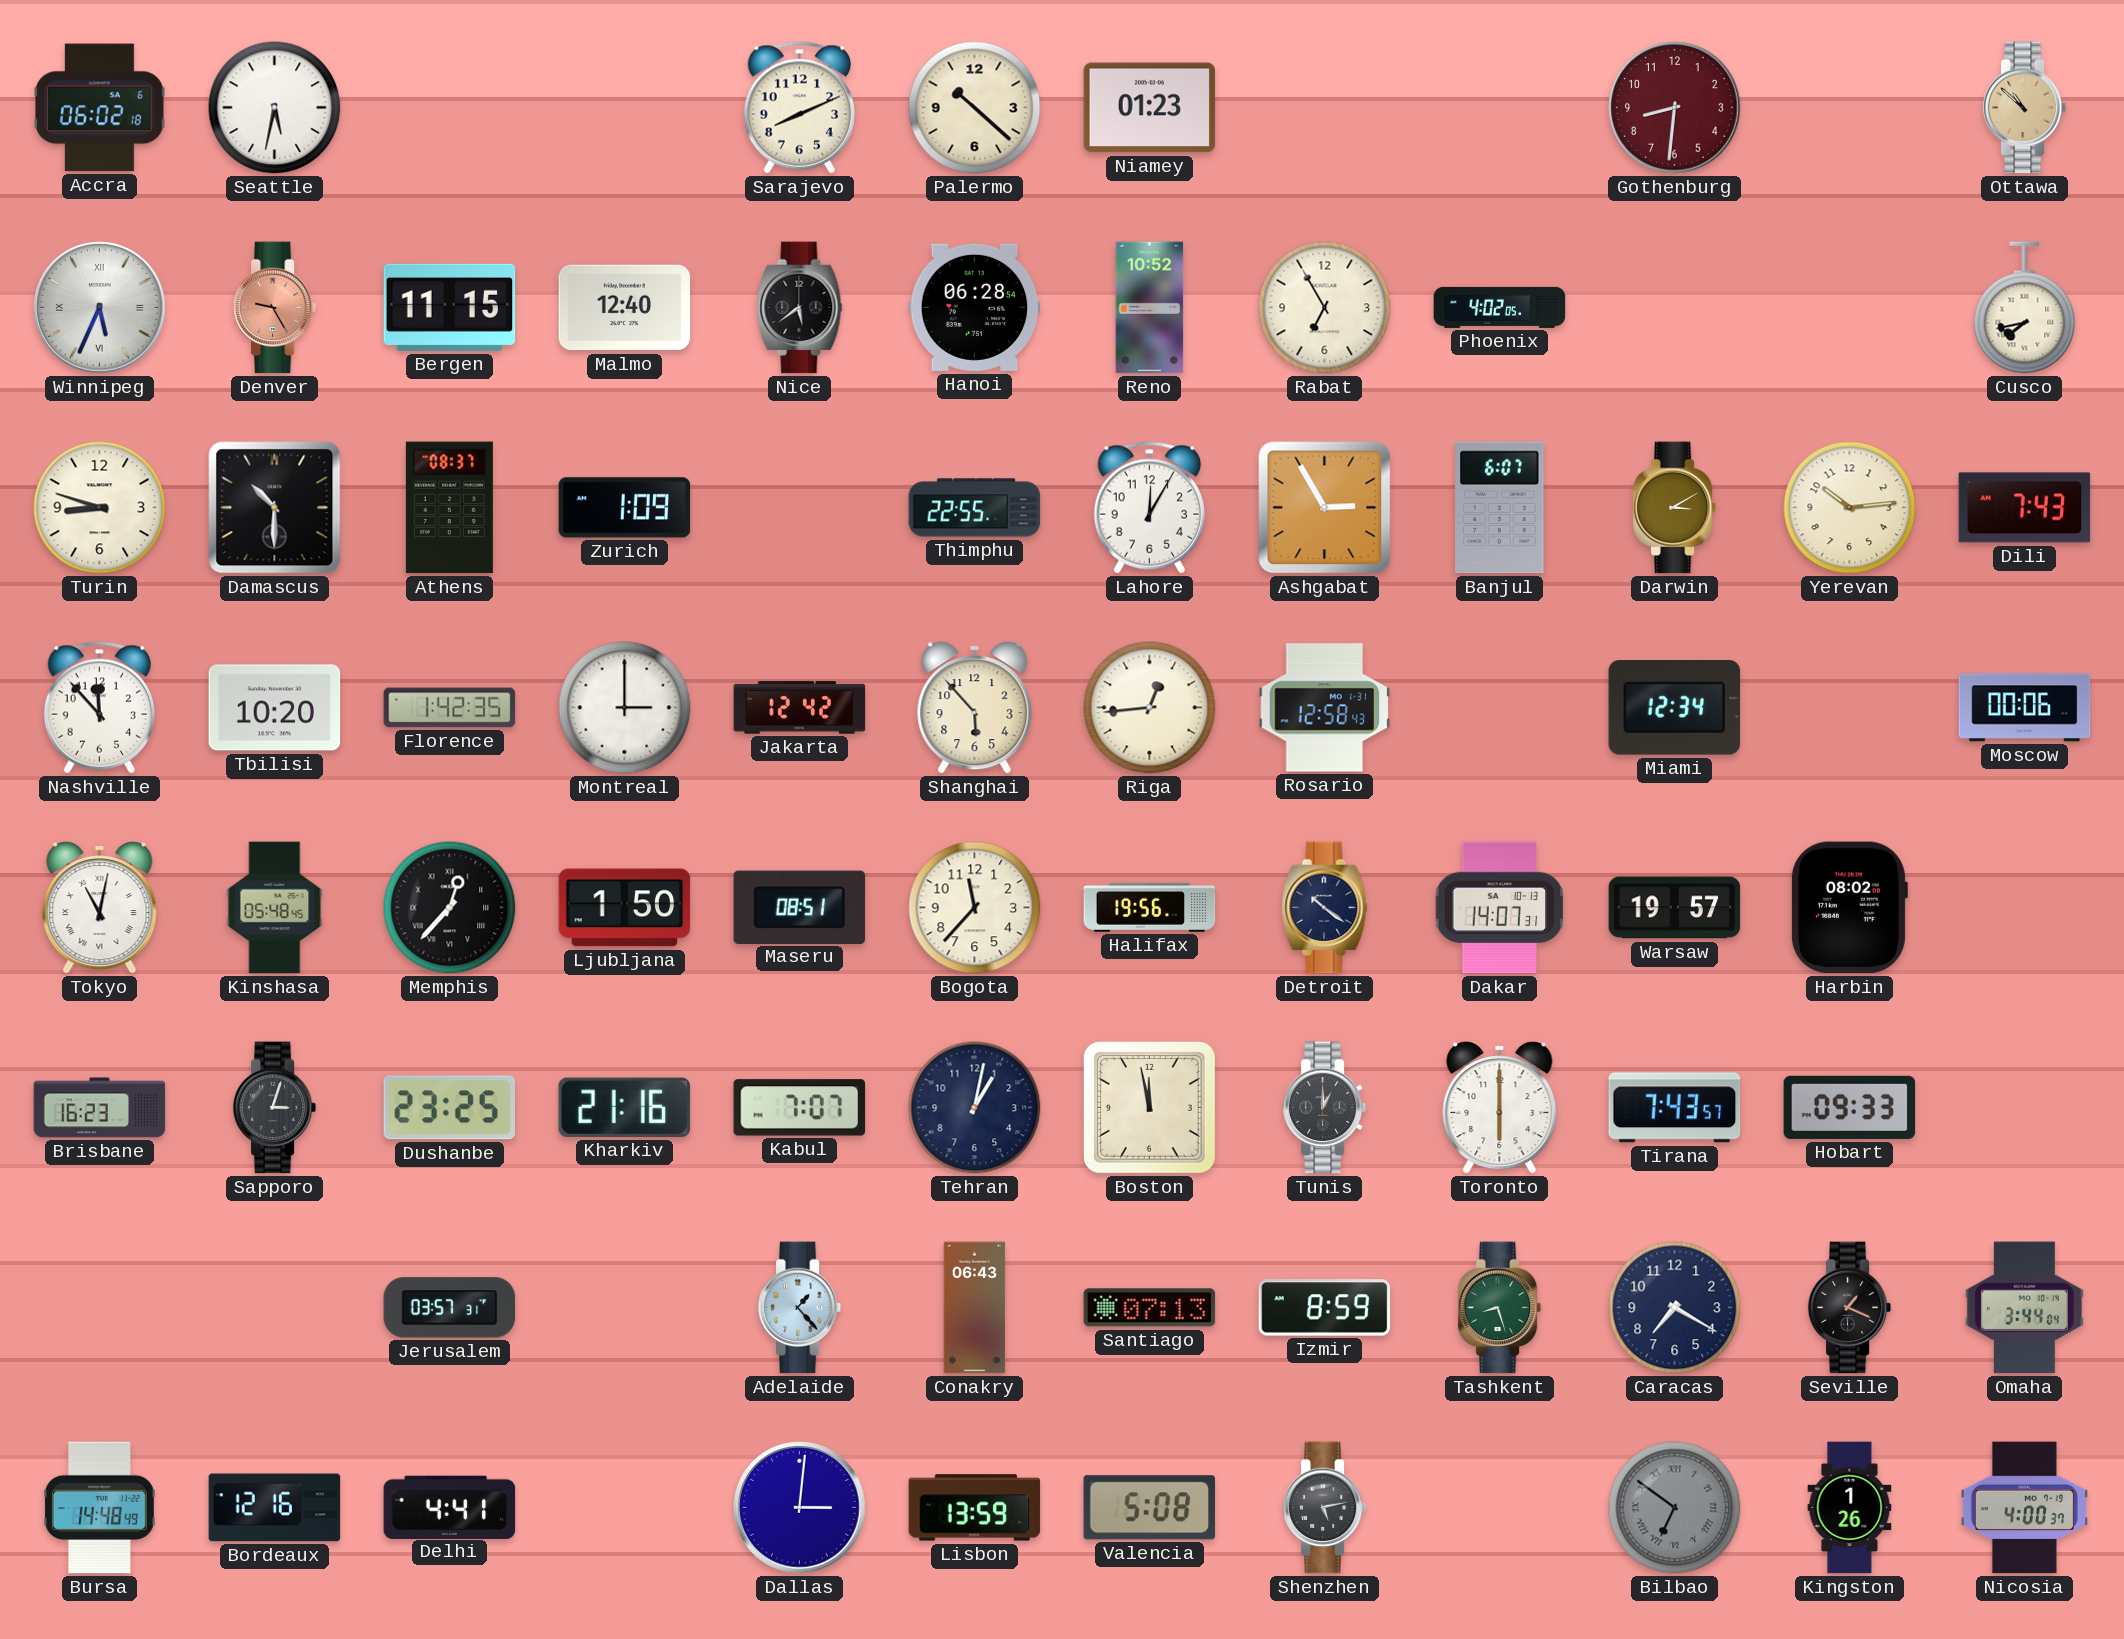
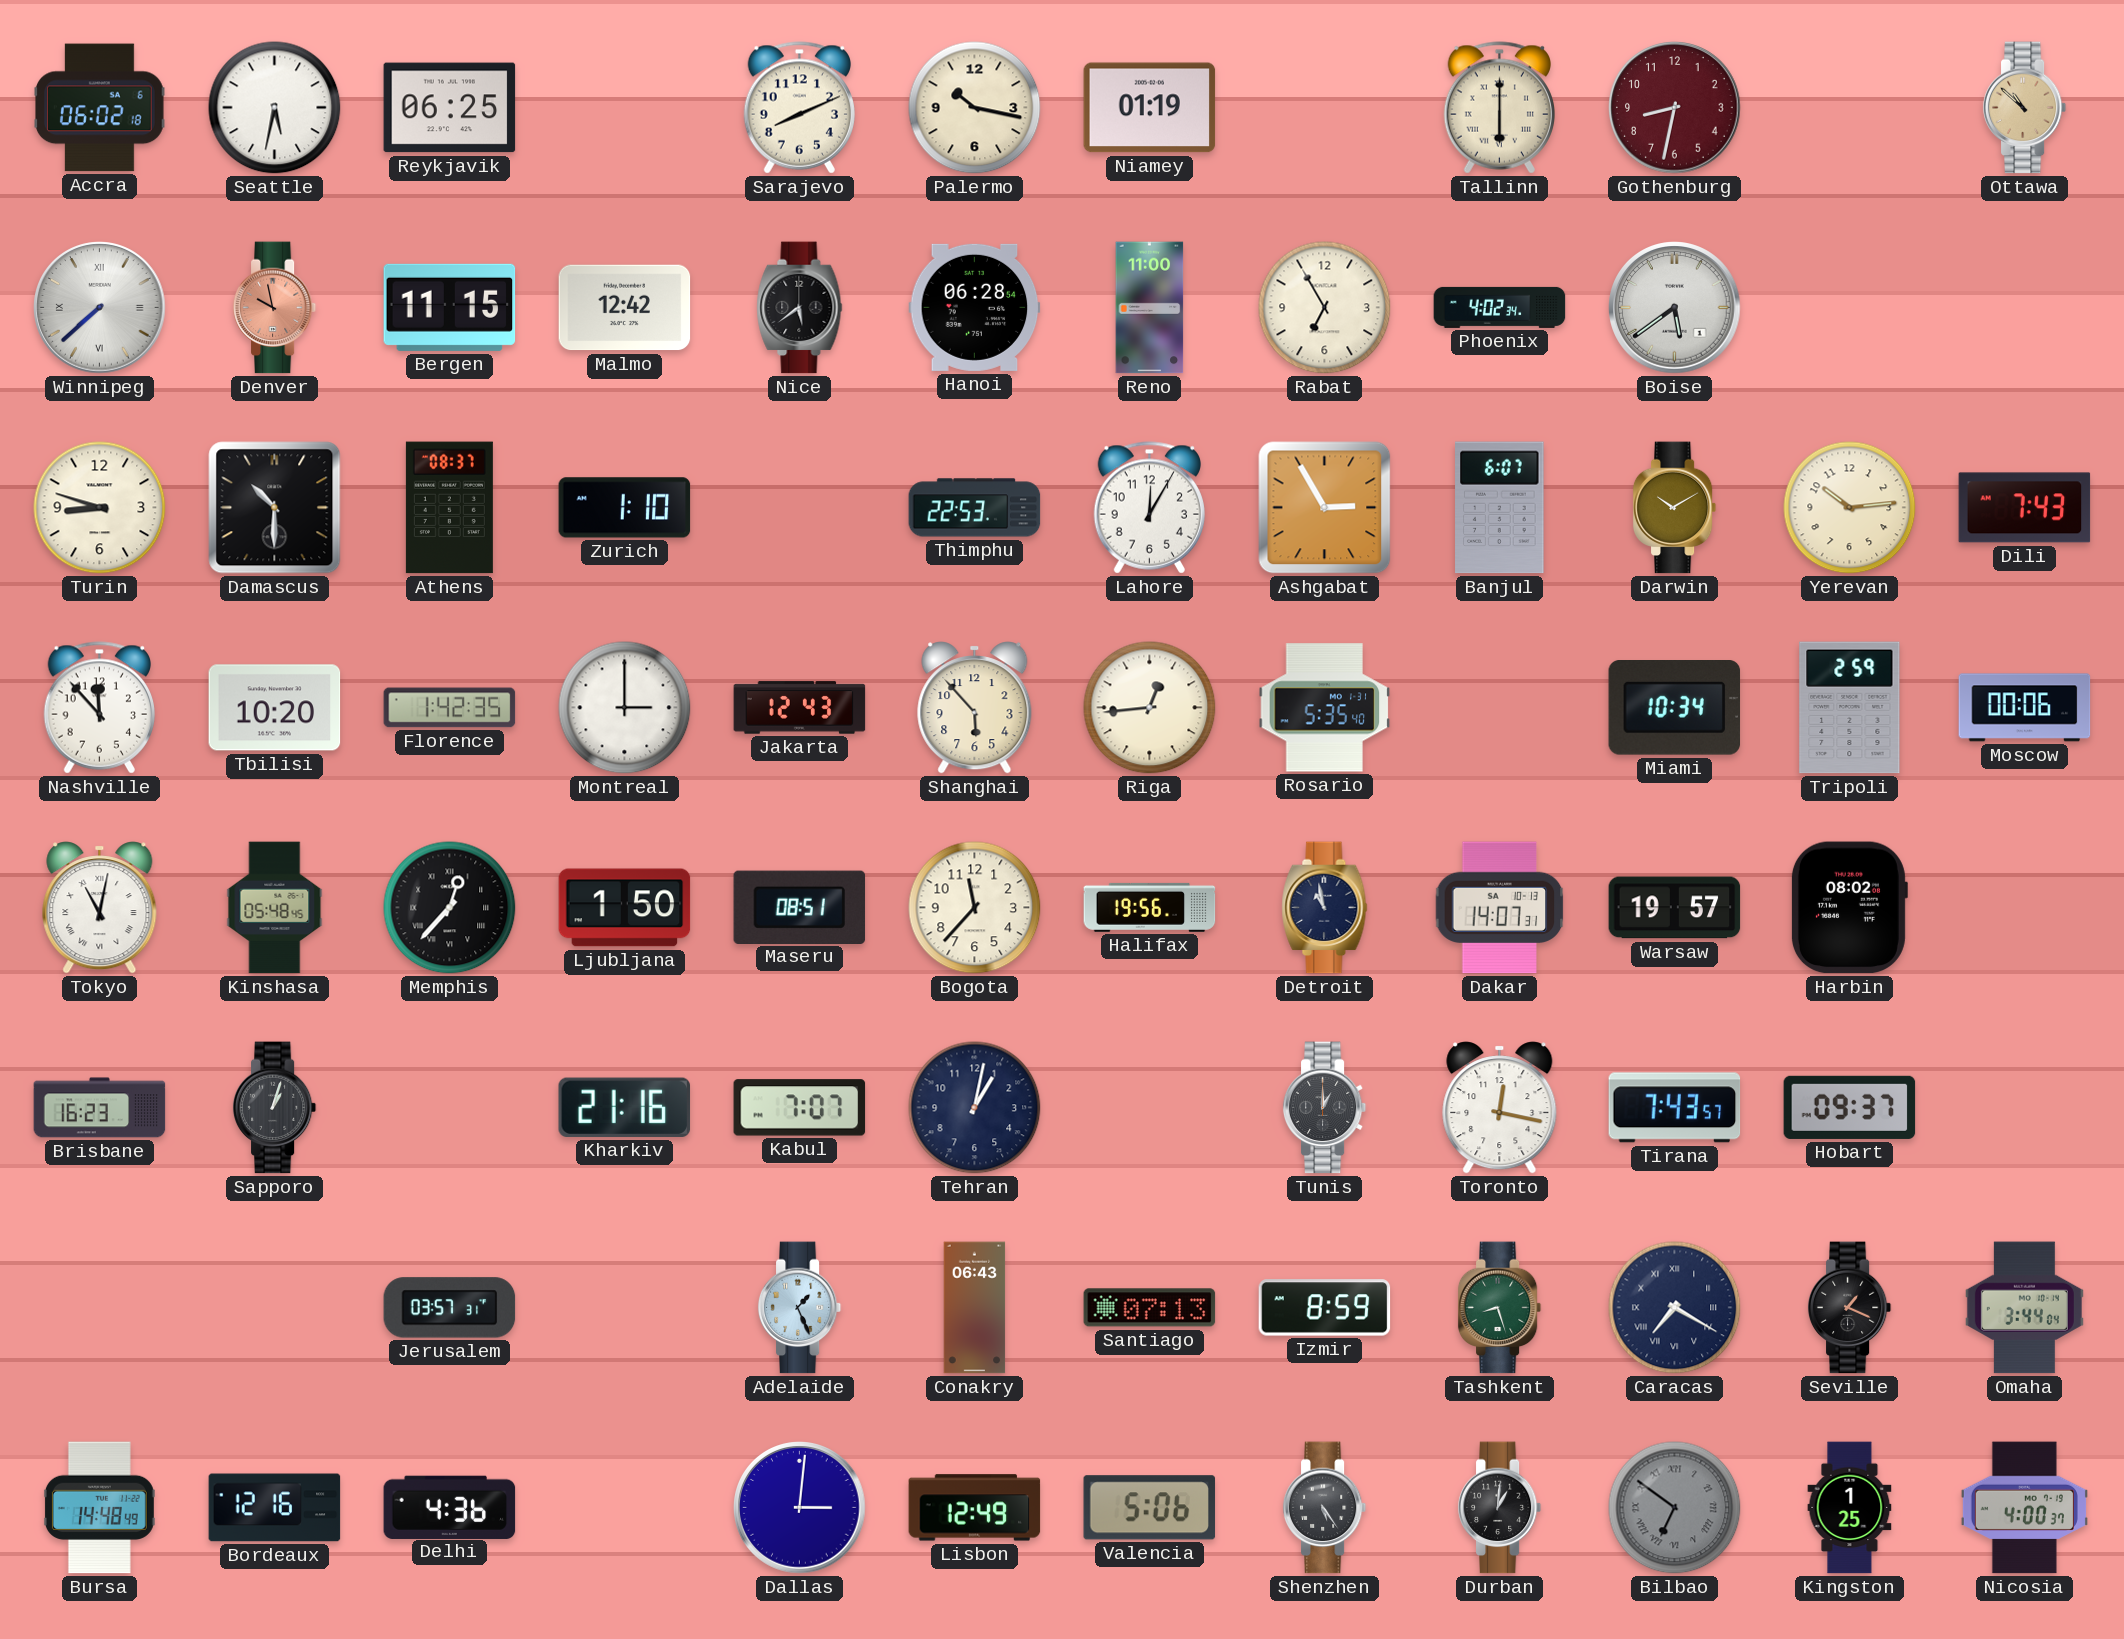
Reykjavik: none -> 06:25
Palermo: 10:22 -> 10:17
Niamey: 01:23 -> 01:19
Tallinn: none -> 6:00
Gothenburg: 8:31 -> 8:32
Winnipeg: 5:34 -> 7:38
Denver: 9:25 -> 9:58
Malmo: 12:40 -> 12:42
Reno: 10:52 -> 11:00
Phoenix: 4:02:05 -> 4:02:34
Boise: none -> 5:39
Cusco: 7:43 -> none
Zurich: 1:09 -> 1:10
Thimphu: 22:55 -> 22:53
Darwin: 3:10 -> 10:10
Jakarta: 12:42 -> 12:43
Rosario: 12:58 -> 5:35
Miami: 12:34 -> 10:34
Tripoli: none -> 2:59
Detroit: 10:21 -> 10:58
Sapporo: 3:03 -> 1:03
Dushanbe: 23:25 -> none
Boston: 11:58 -> none
Toronto: 6:00 -> 12:17
Hobart: 09:33 -> 09:37
Adelaide: 1:23 -> 1:26
Caracas numerals: Arabic -> Roman
Delhi: 4:41 -> 4:36
Lisbon: 13:59 -> 12:49
Valencia: 5:08 -> 5:06
Shenzhen: 5:13 -> 5:24
Durban: none -> 1:01
Kingston: 1:26 -> 1:25
